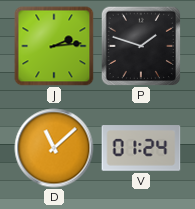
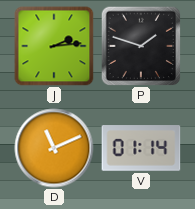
D: 11:08 -> 11:11
V: 01:24 -> 01:14
